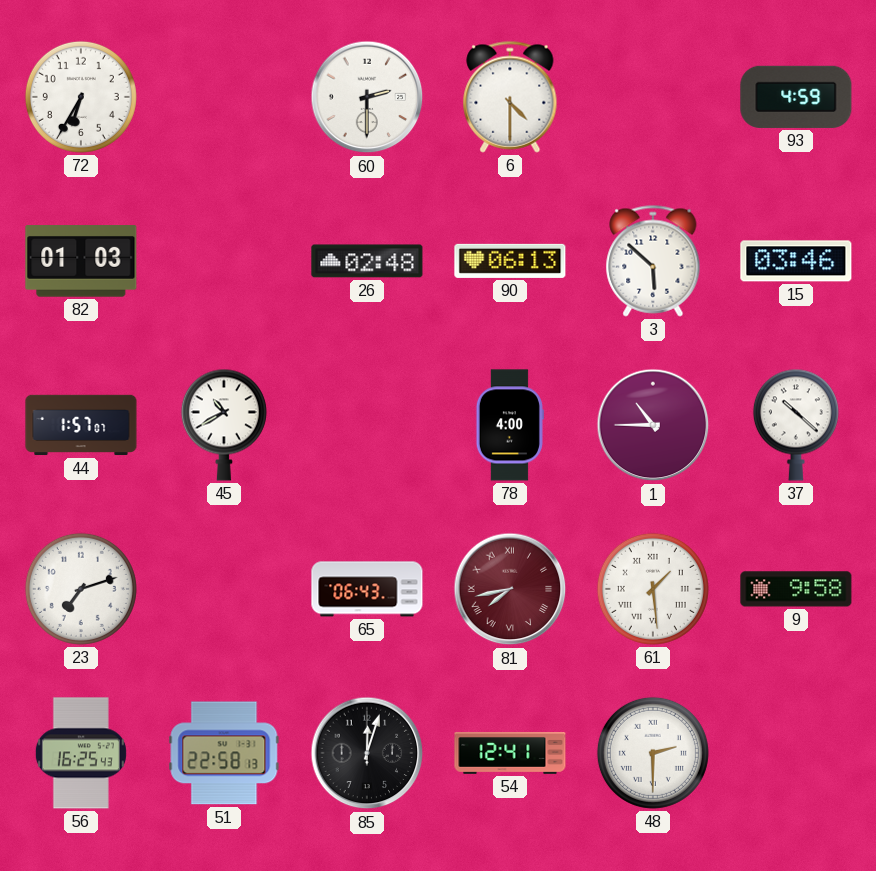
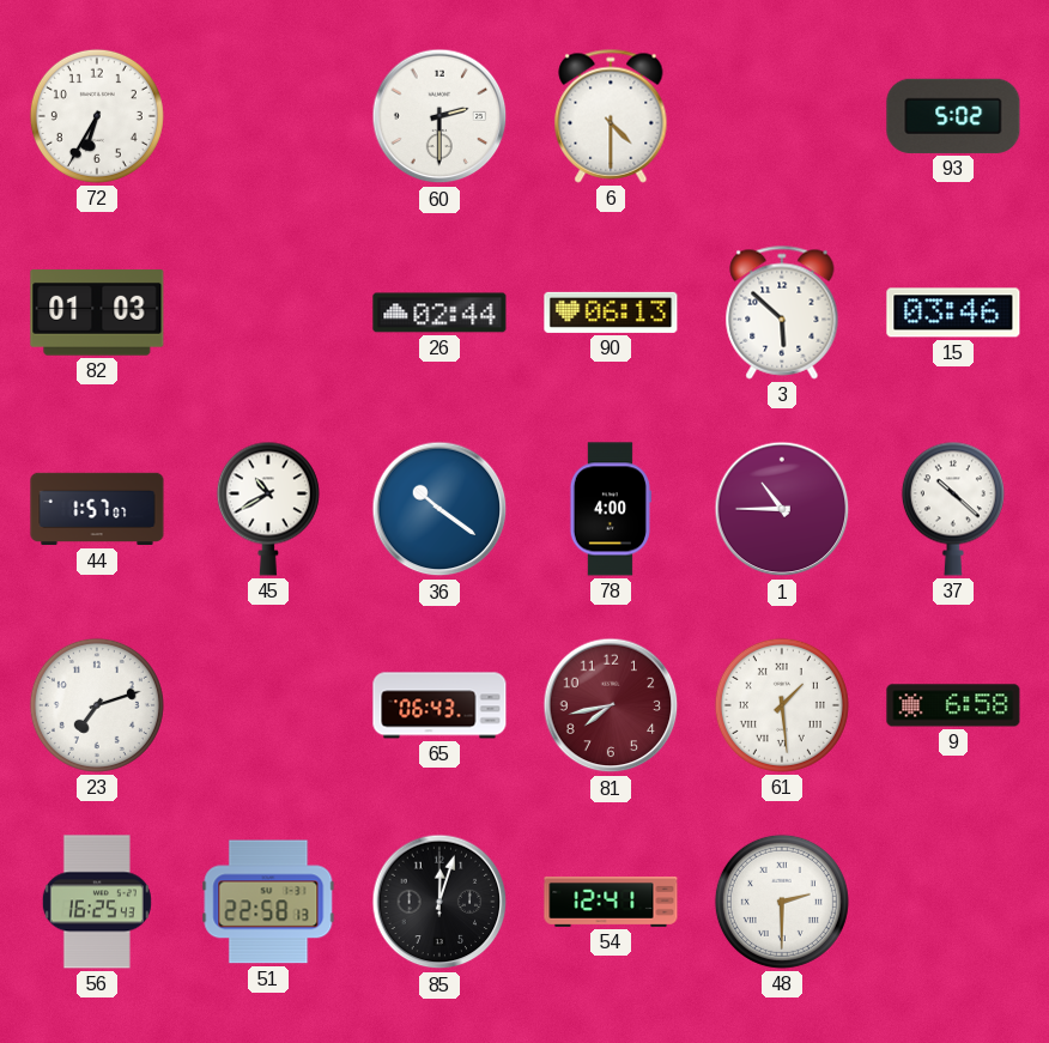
93: 4:59 -> 5:02
26: 02:48 -> 02:44
36: none -> 10:21
81 numerals: Roman -> Arabic
9: 9:58 -> 6:58
